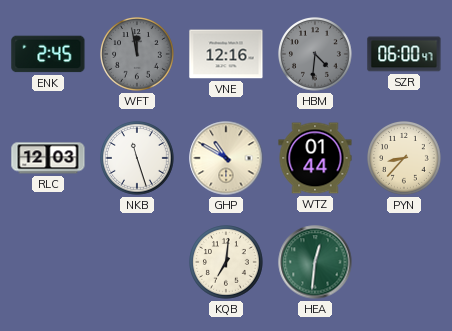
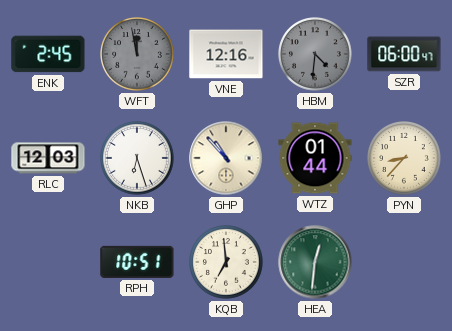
NKB: 11:27 -> 6:27
GHP: 10:50 -> 10:53
RPH: none -> 10:51
KQB: 7:01 -> 6:59
